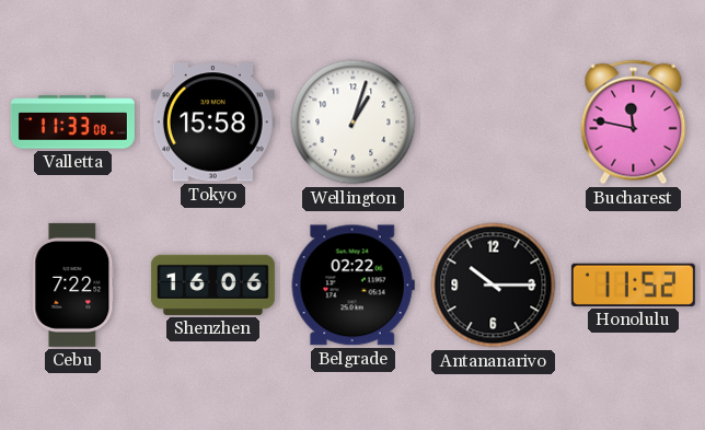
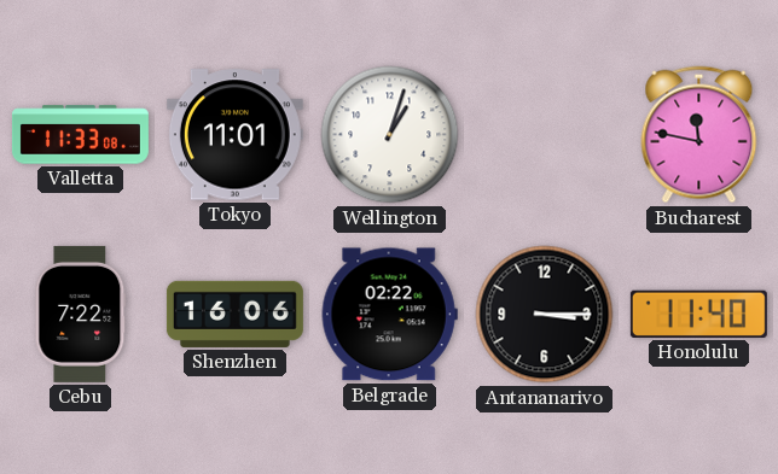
Tokyo: 15:58 -> 11:01
Antananarivo: 10:15 -> 3:15
Honolulu: 11:52 -> 11:40
